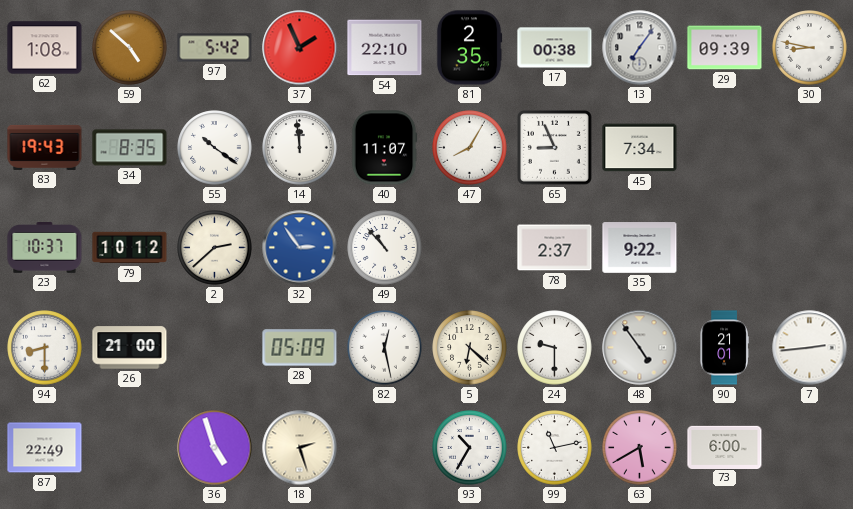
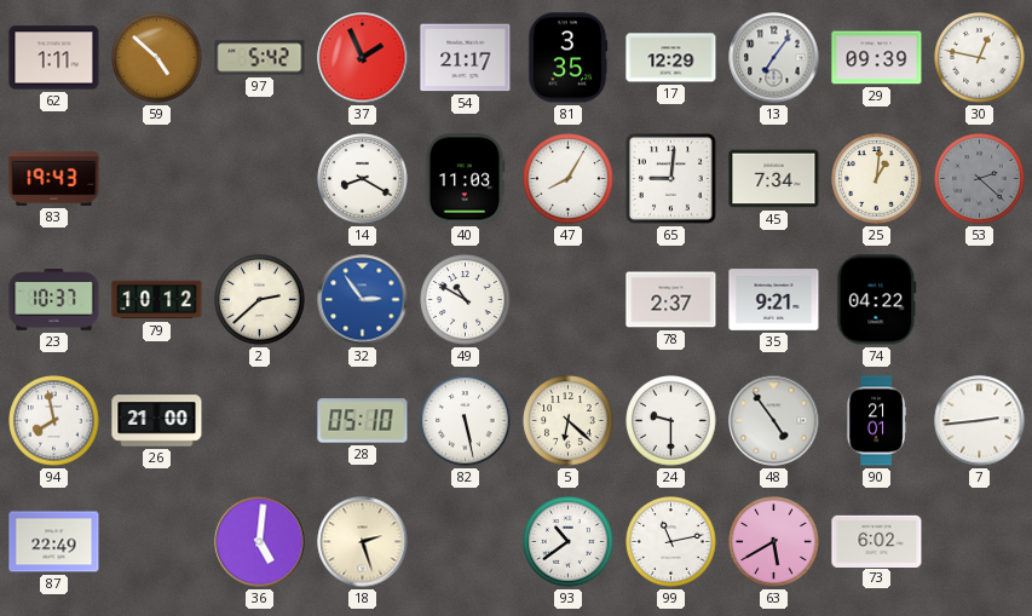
62: 1:08 -> 1:11
54: 22:10 -> 21:17
81: 2:35 -> 3:35
17: 00:38 -> 12:29
30: 8:47 -> 12:47
34: 8:35 -> none
55: 10:21 -> none
14: 11:59 -> 8:20
40: 11:07 -> 11:03
65: 8:56 -> 9:01
25: none -> 1:01
53: none -> 2:22
49: 10:53 -> 10:50
35: 9:22 -> 9:21
74: none -> 04:22
94: 8:30 -> 7:58
28: 05:09 -> 05:10
82: 12:28 -> 5:28
36: 4:57 -> 5:01
93: 10:35 -> 10:39
73: 6:00 -> 6:02
